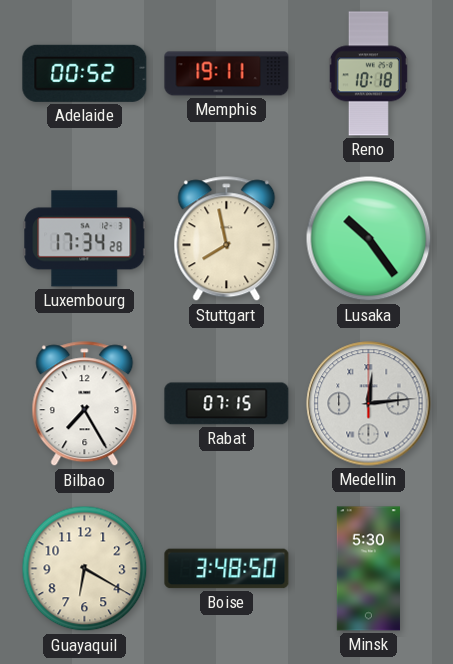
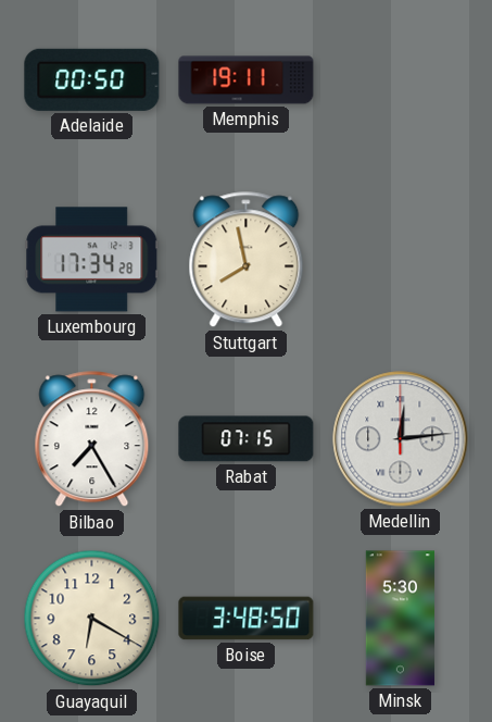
Adelaide: 00:52 -> 00:50
Reno: 10:18 -> none
Lusaka: 10:24 -> none
